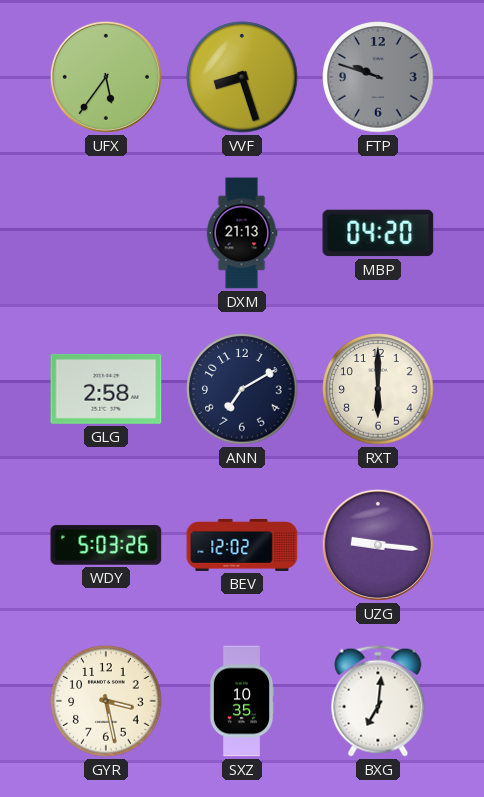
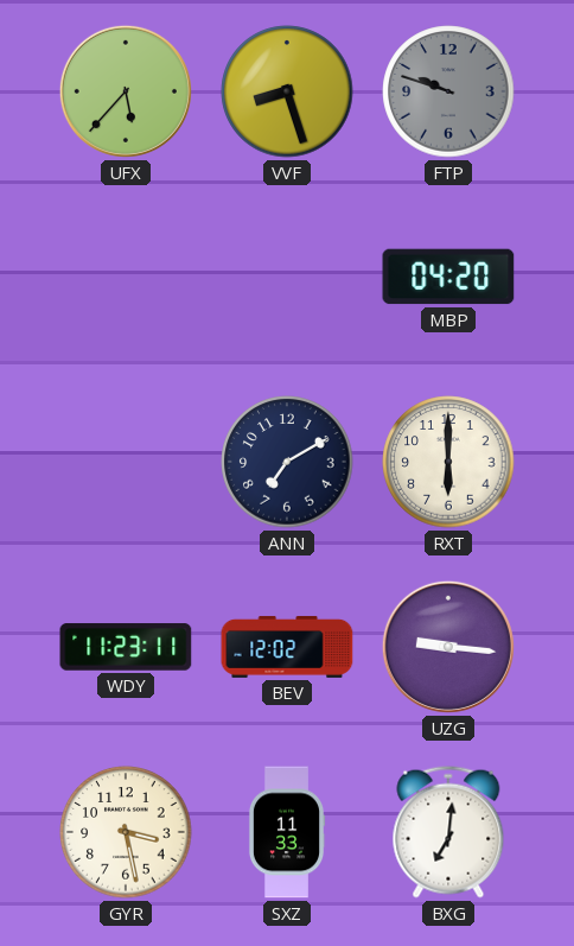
UFX: 5:36 -> 5:37
DXM: 21:13 -> none
GLG: 2:58 -> none
WDY: 5:03 -> 11:23
SXZ: 10:35 -> 11:33
